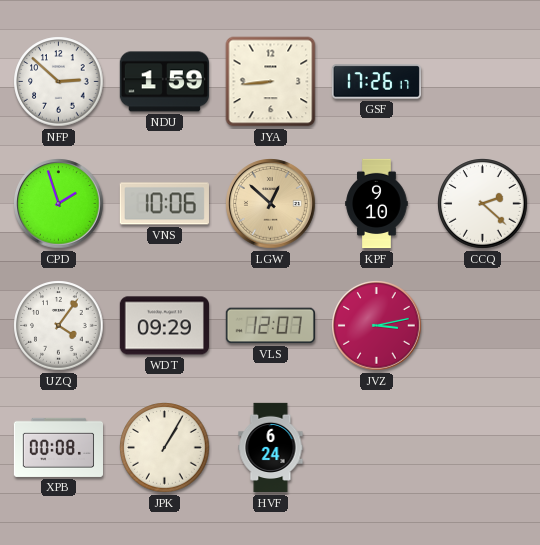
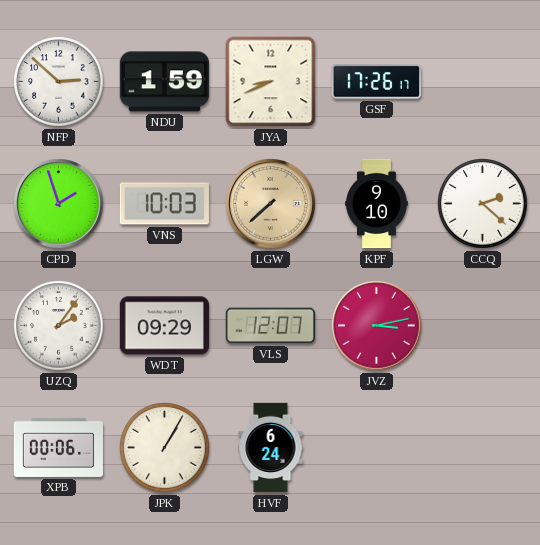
JYA: 8:44 -> 8:41
VNS: 10:06 -> 10:03
LGW: 12:52 -> 7:38
UZQ: 4:06 -> 2:06
XPB: 00:08 -> 00:06
